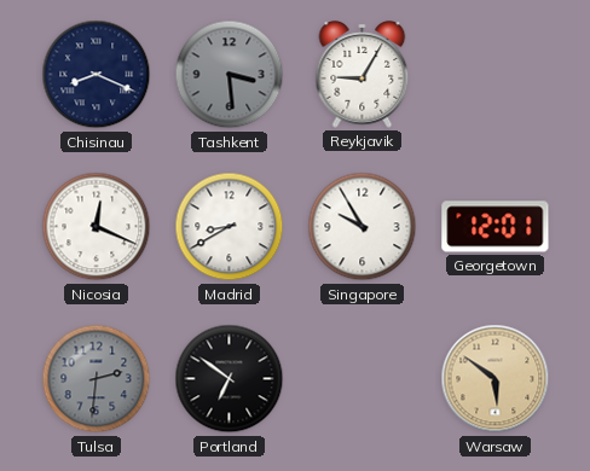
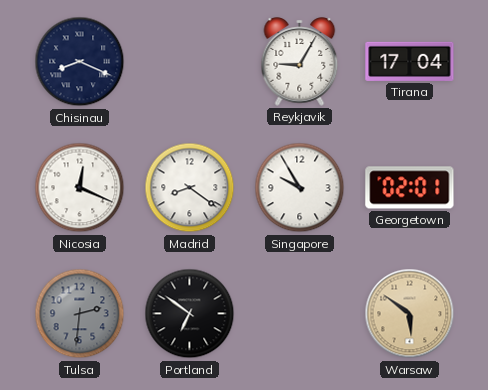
Tashkent: 3:29 -> none
Tirana: none -> 17:04
Madrid: 8:40 -> 8:21
Georgetown: 12:01 -> 02:01
